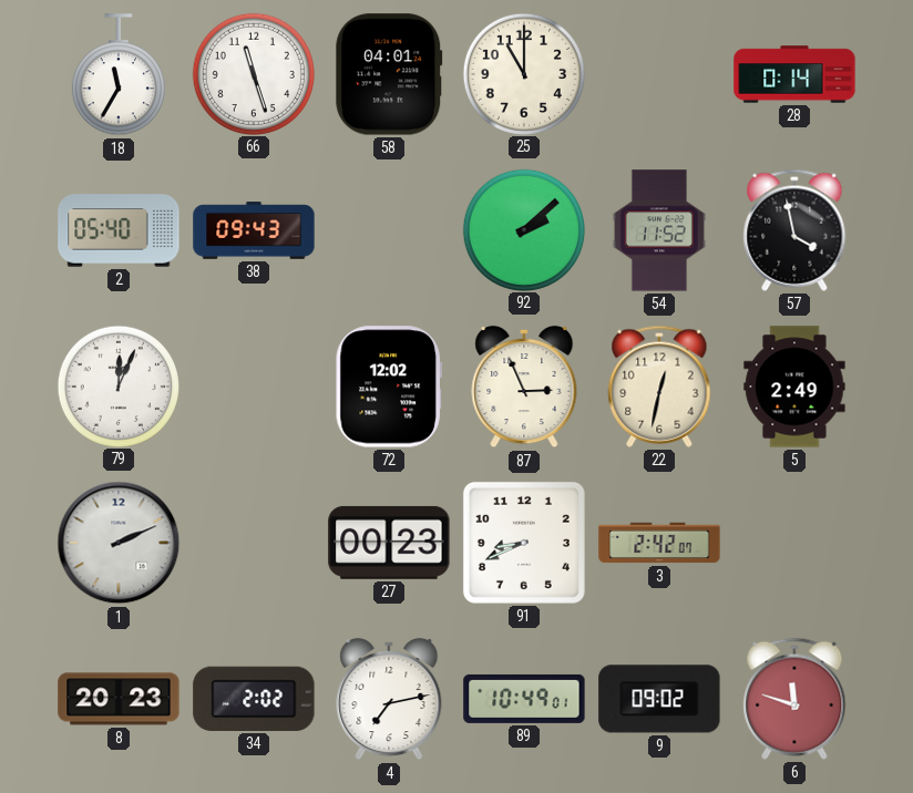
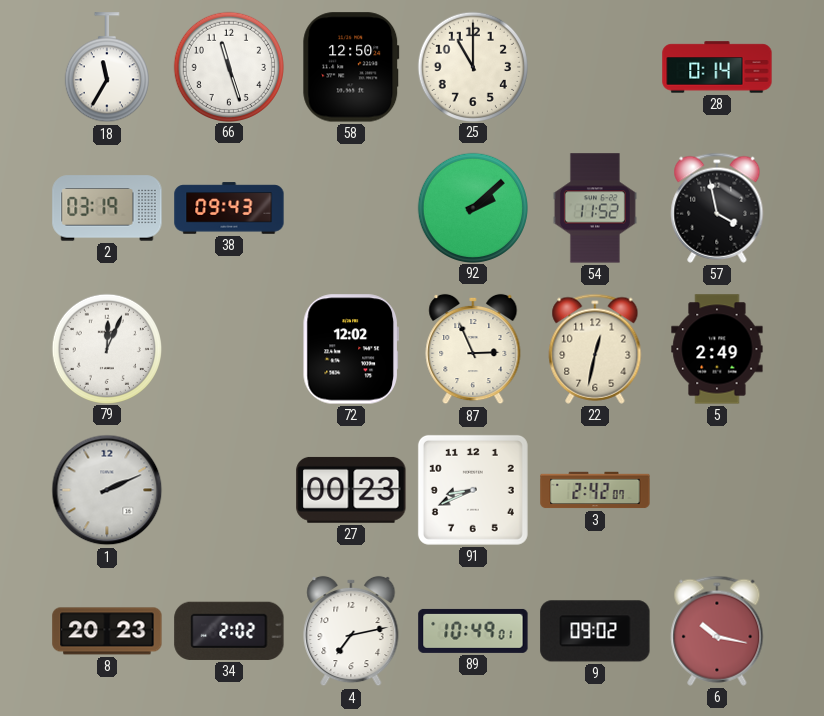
58: 04:01 -> 12:50
2: 05:40 -> 03:19
6: 11:48 -> 10:17
